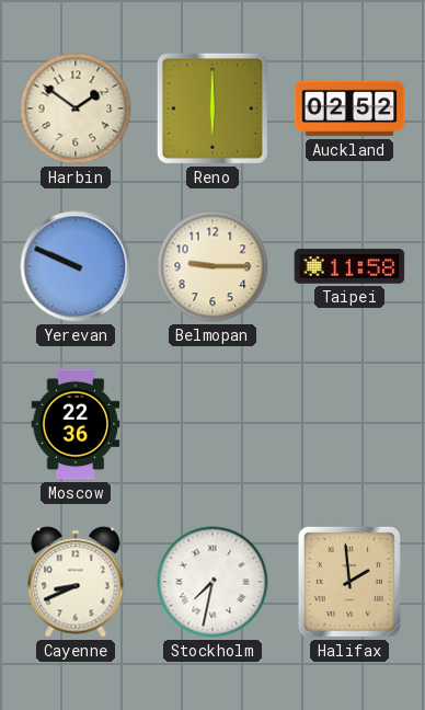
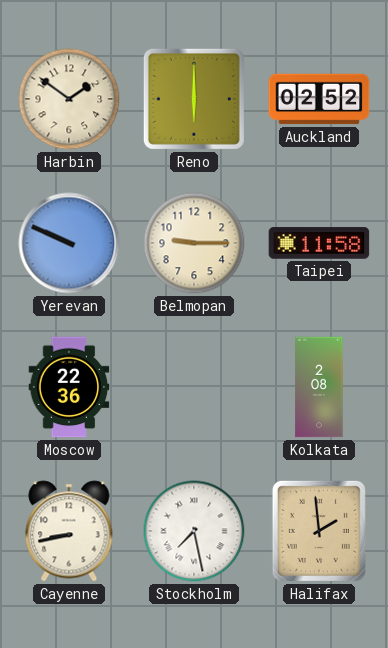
Kolkata: none -> 2:08
Cayenne: 8:41 -> 8:43
Stockholm: 7:32 -> 7:28
